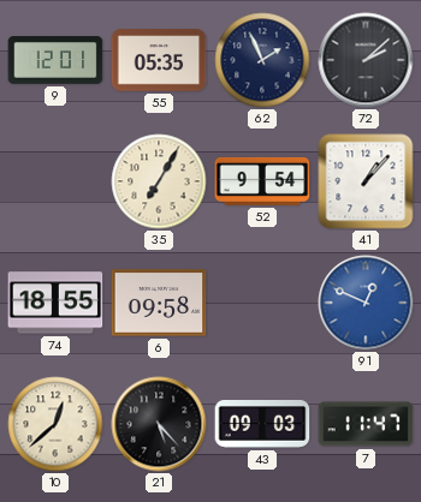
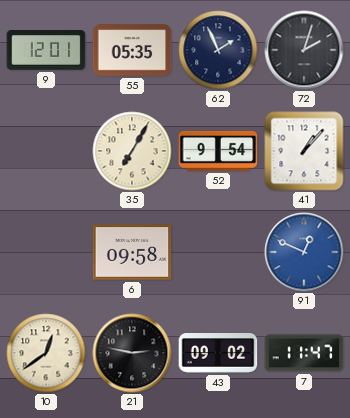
72: 2:08 -> 2:03
74: 18:55 -> none
10: 12:38 -> 12:39
21: 5:23 -> 2:47
43: 09:03 -> 09:02
